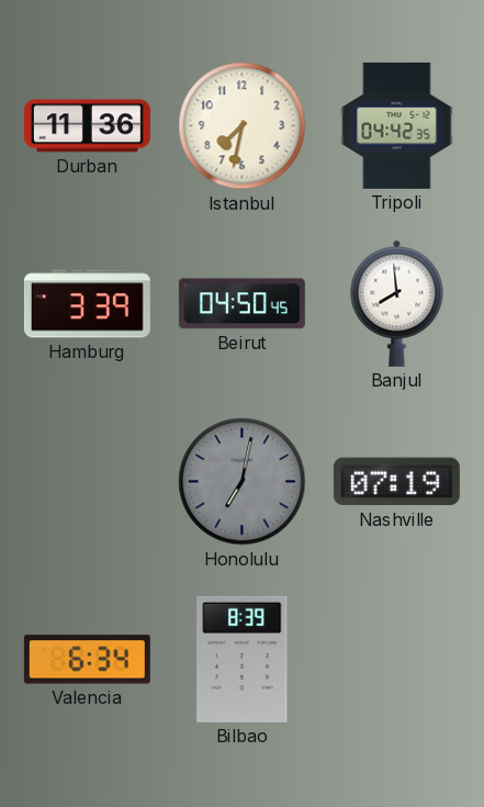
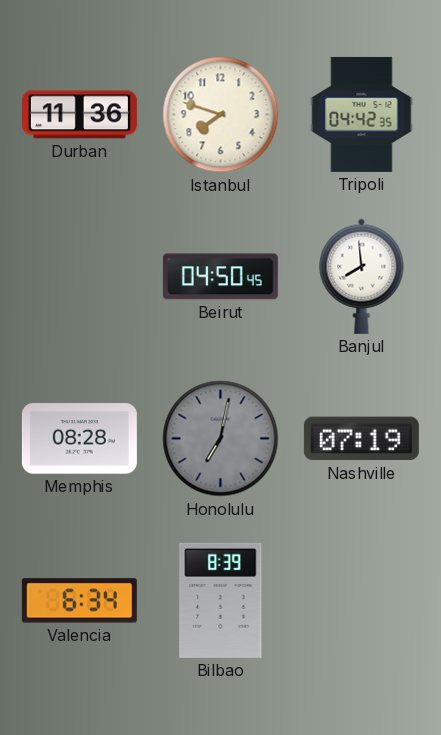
Istanbul: 7:32 -> 7:48
Hamburg: 3:39 -> none
Memphis: none -> 08:28
